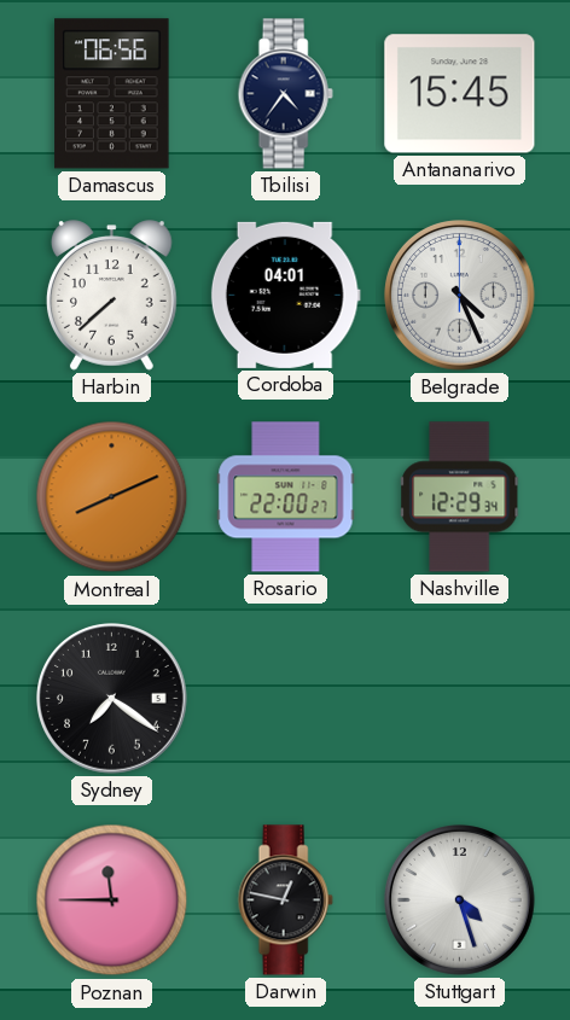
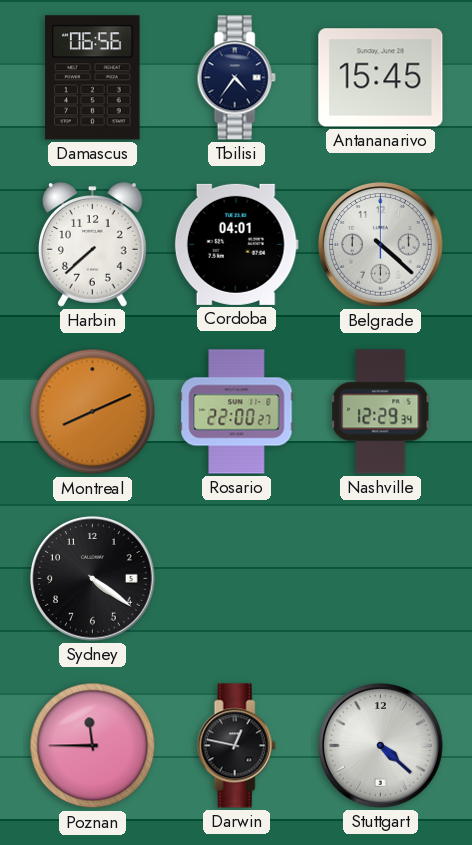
Belgrade: 4:26 -> 4:22
Sydney: 7:21 -> 4:21
Stuttgart: 4:27 -> 4:22
